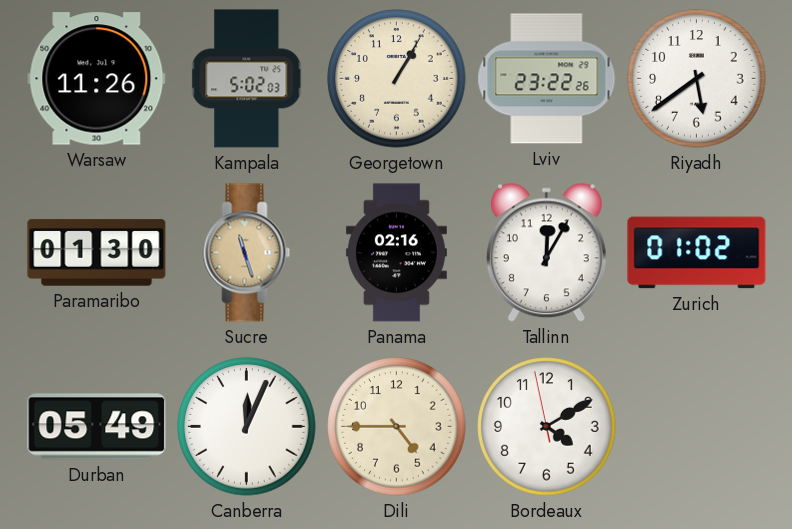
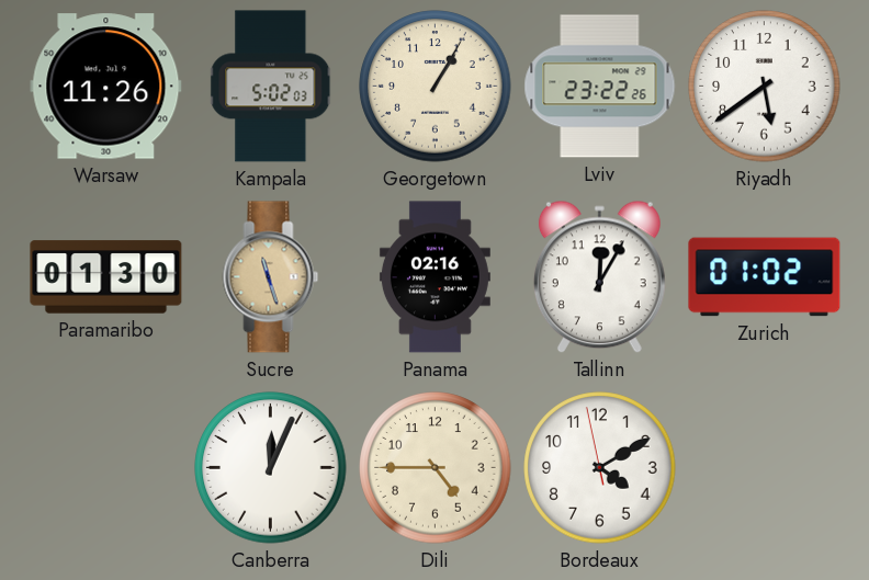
Durban: 05:49 -> none
